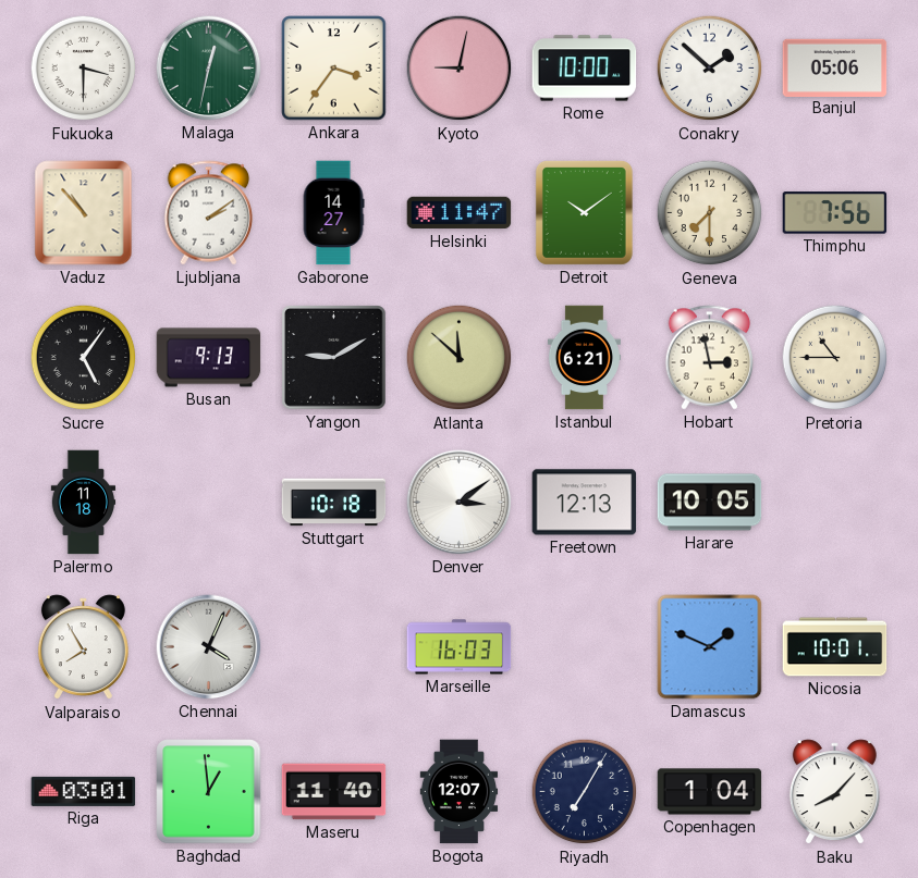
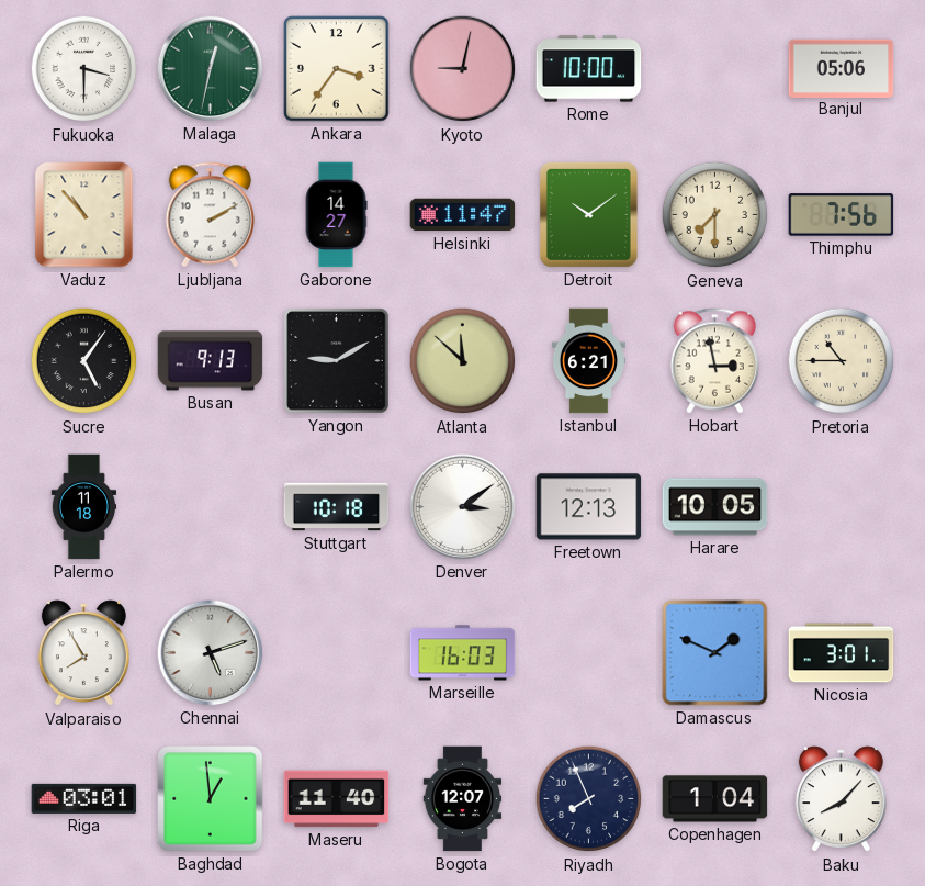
Conakry: 1:52 -> none
Ljubljana: 2:09 -> 2:10
Chennai: 4:04 -> 5:12
Nicosia: 10:01 -> 3:01
Riyadh: 7:05 -> 7:56
